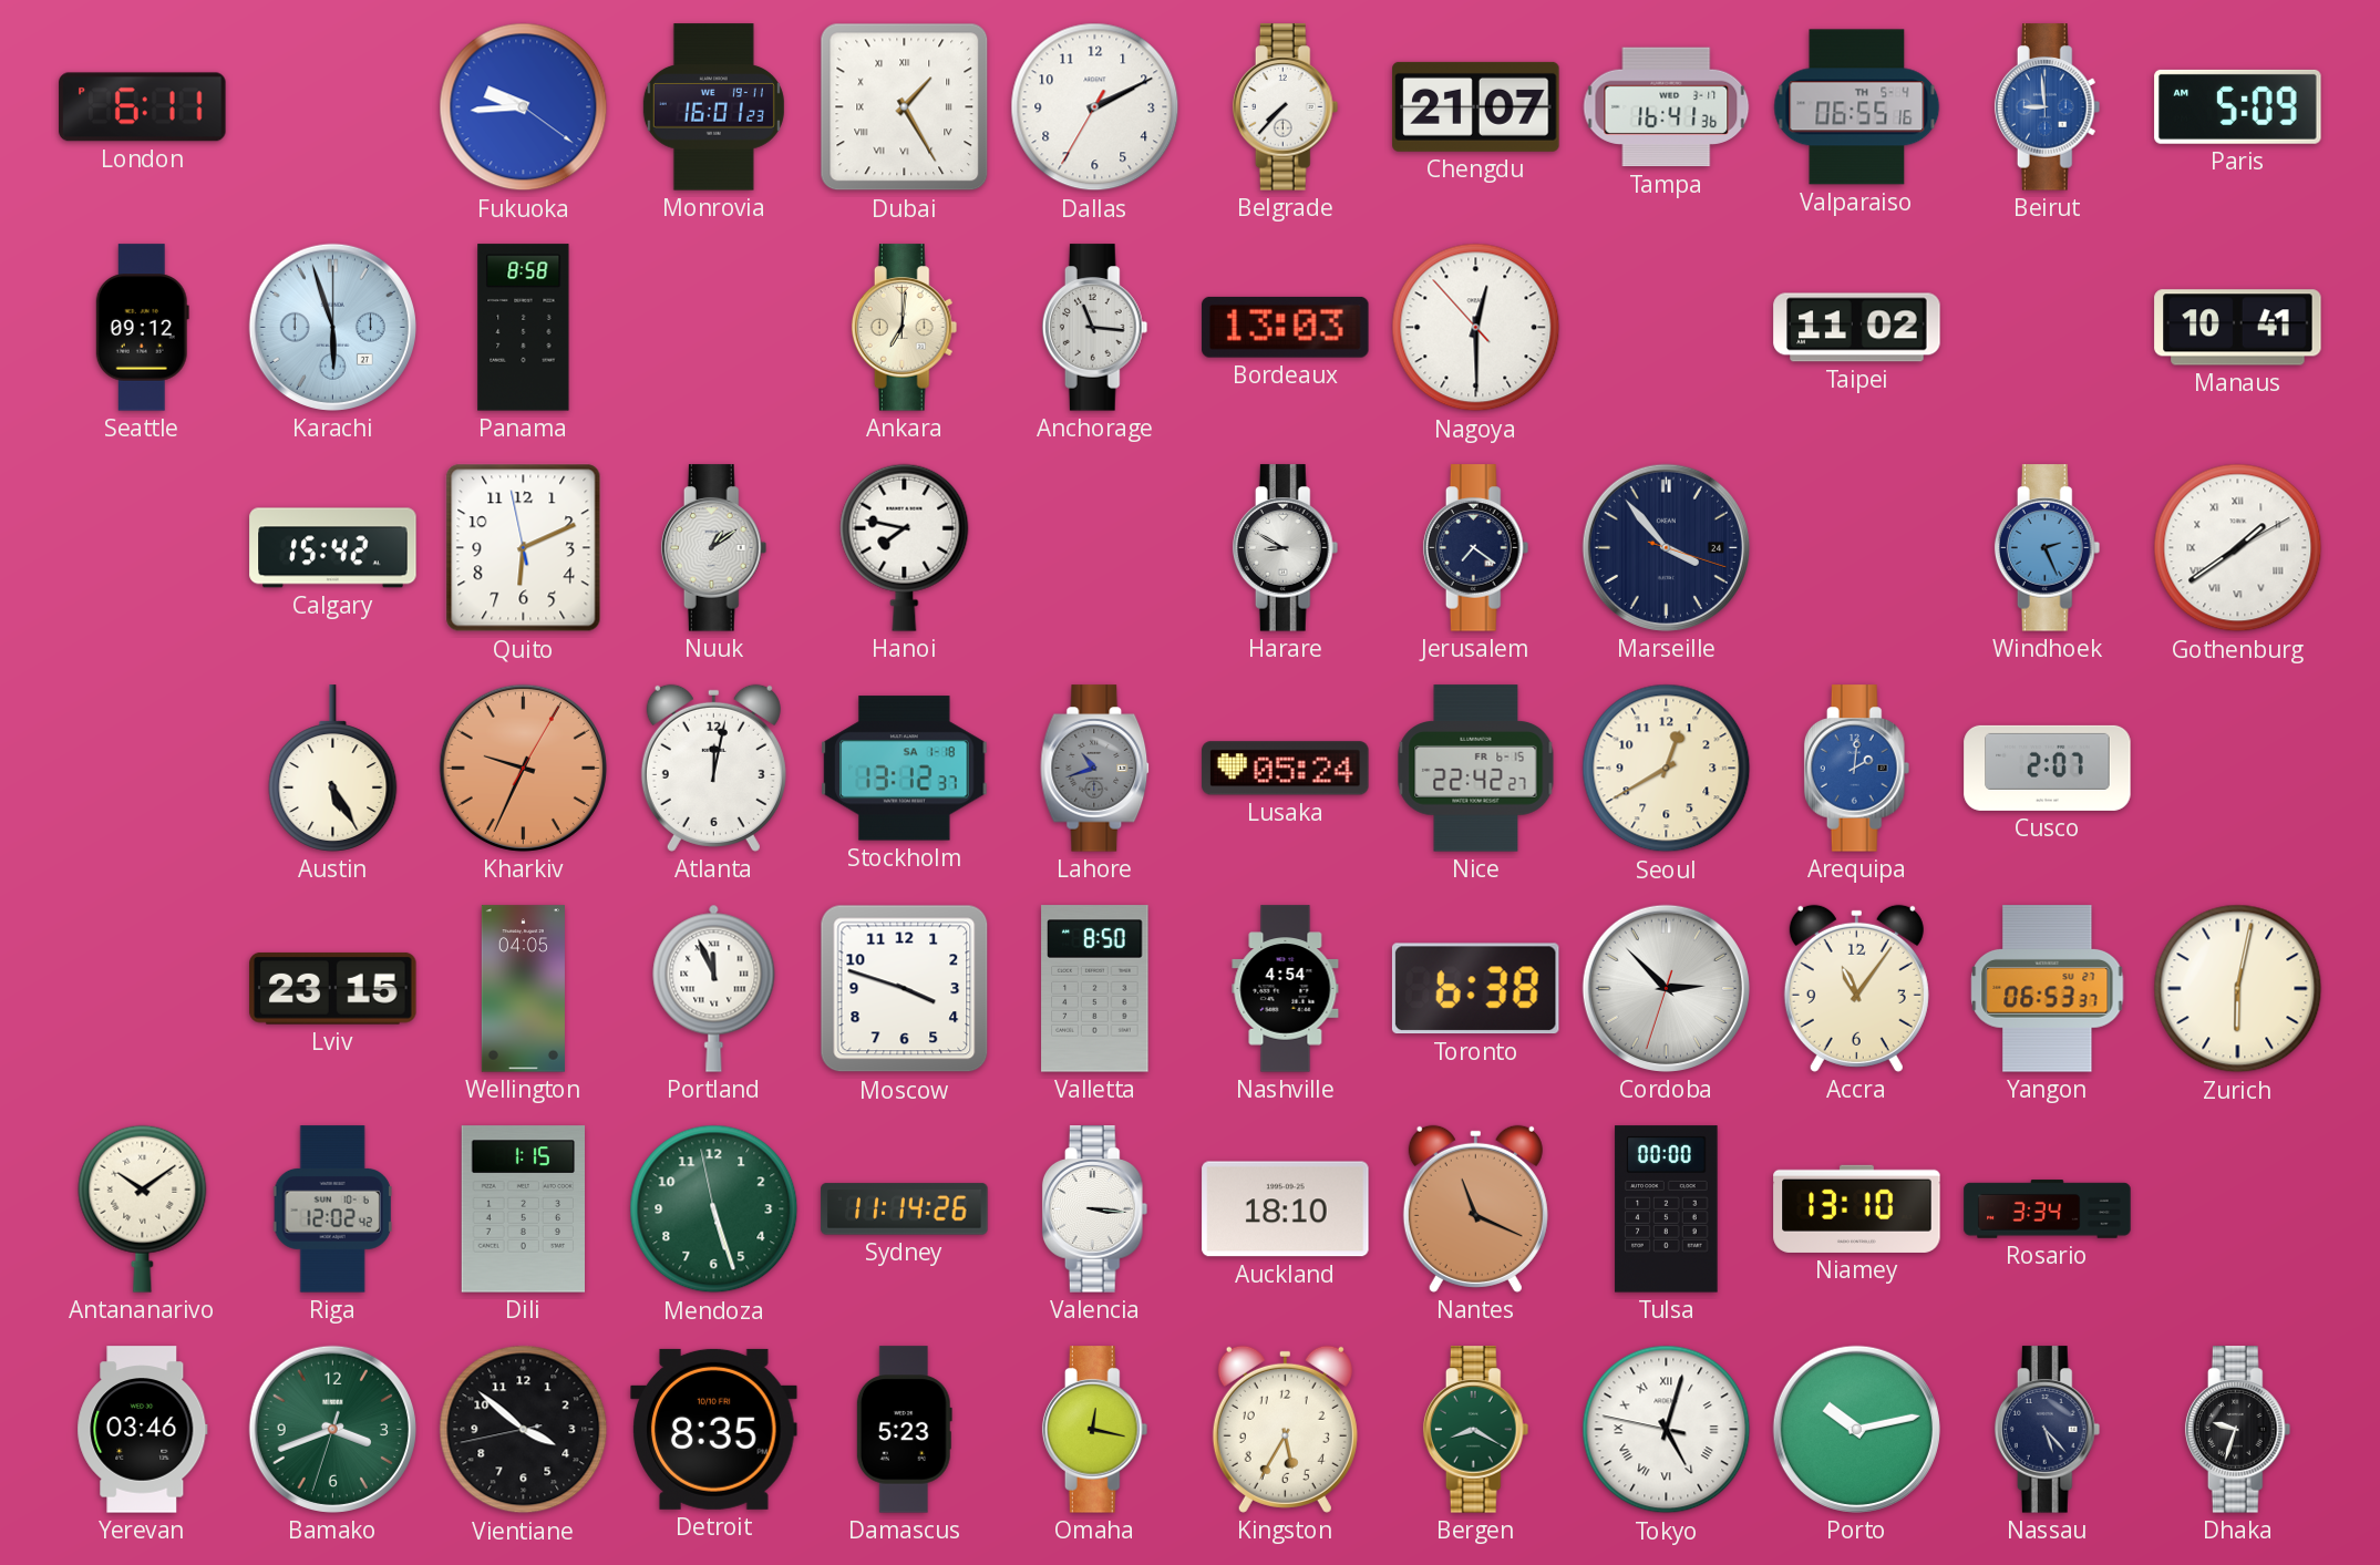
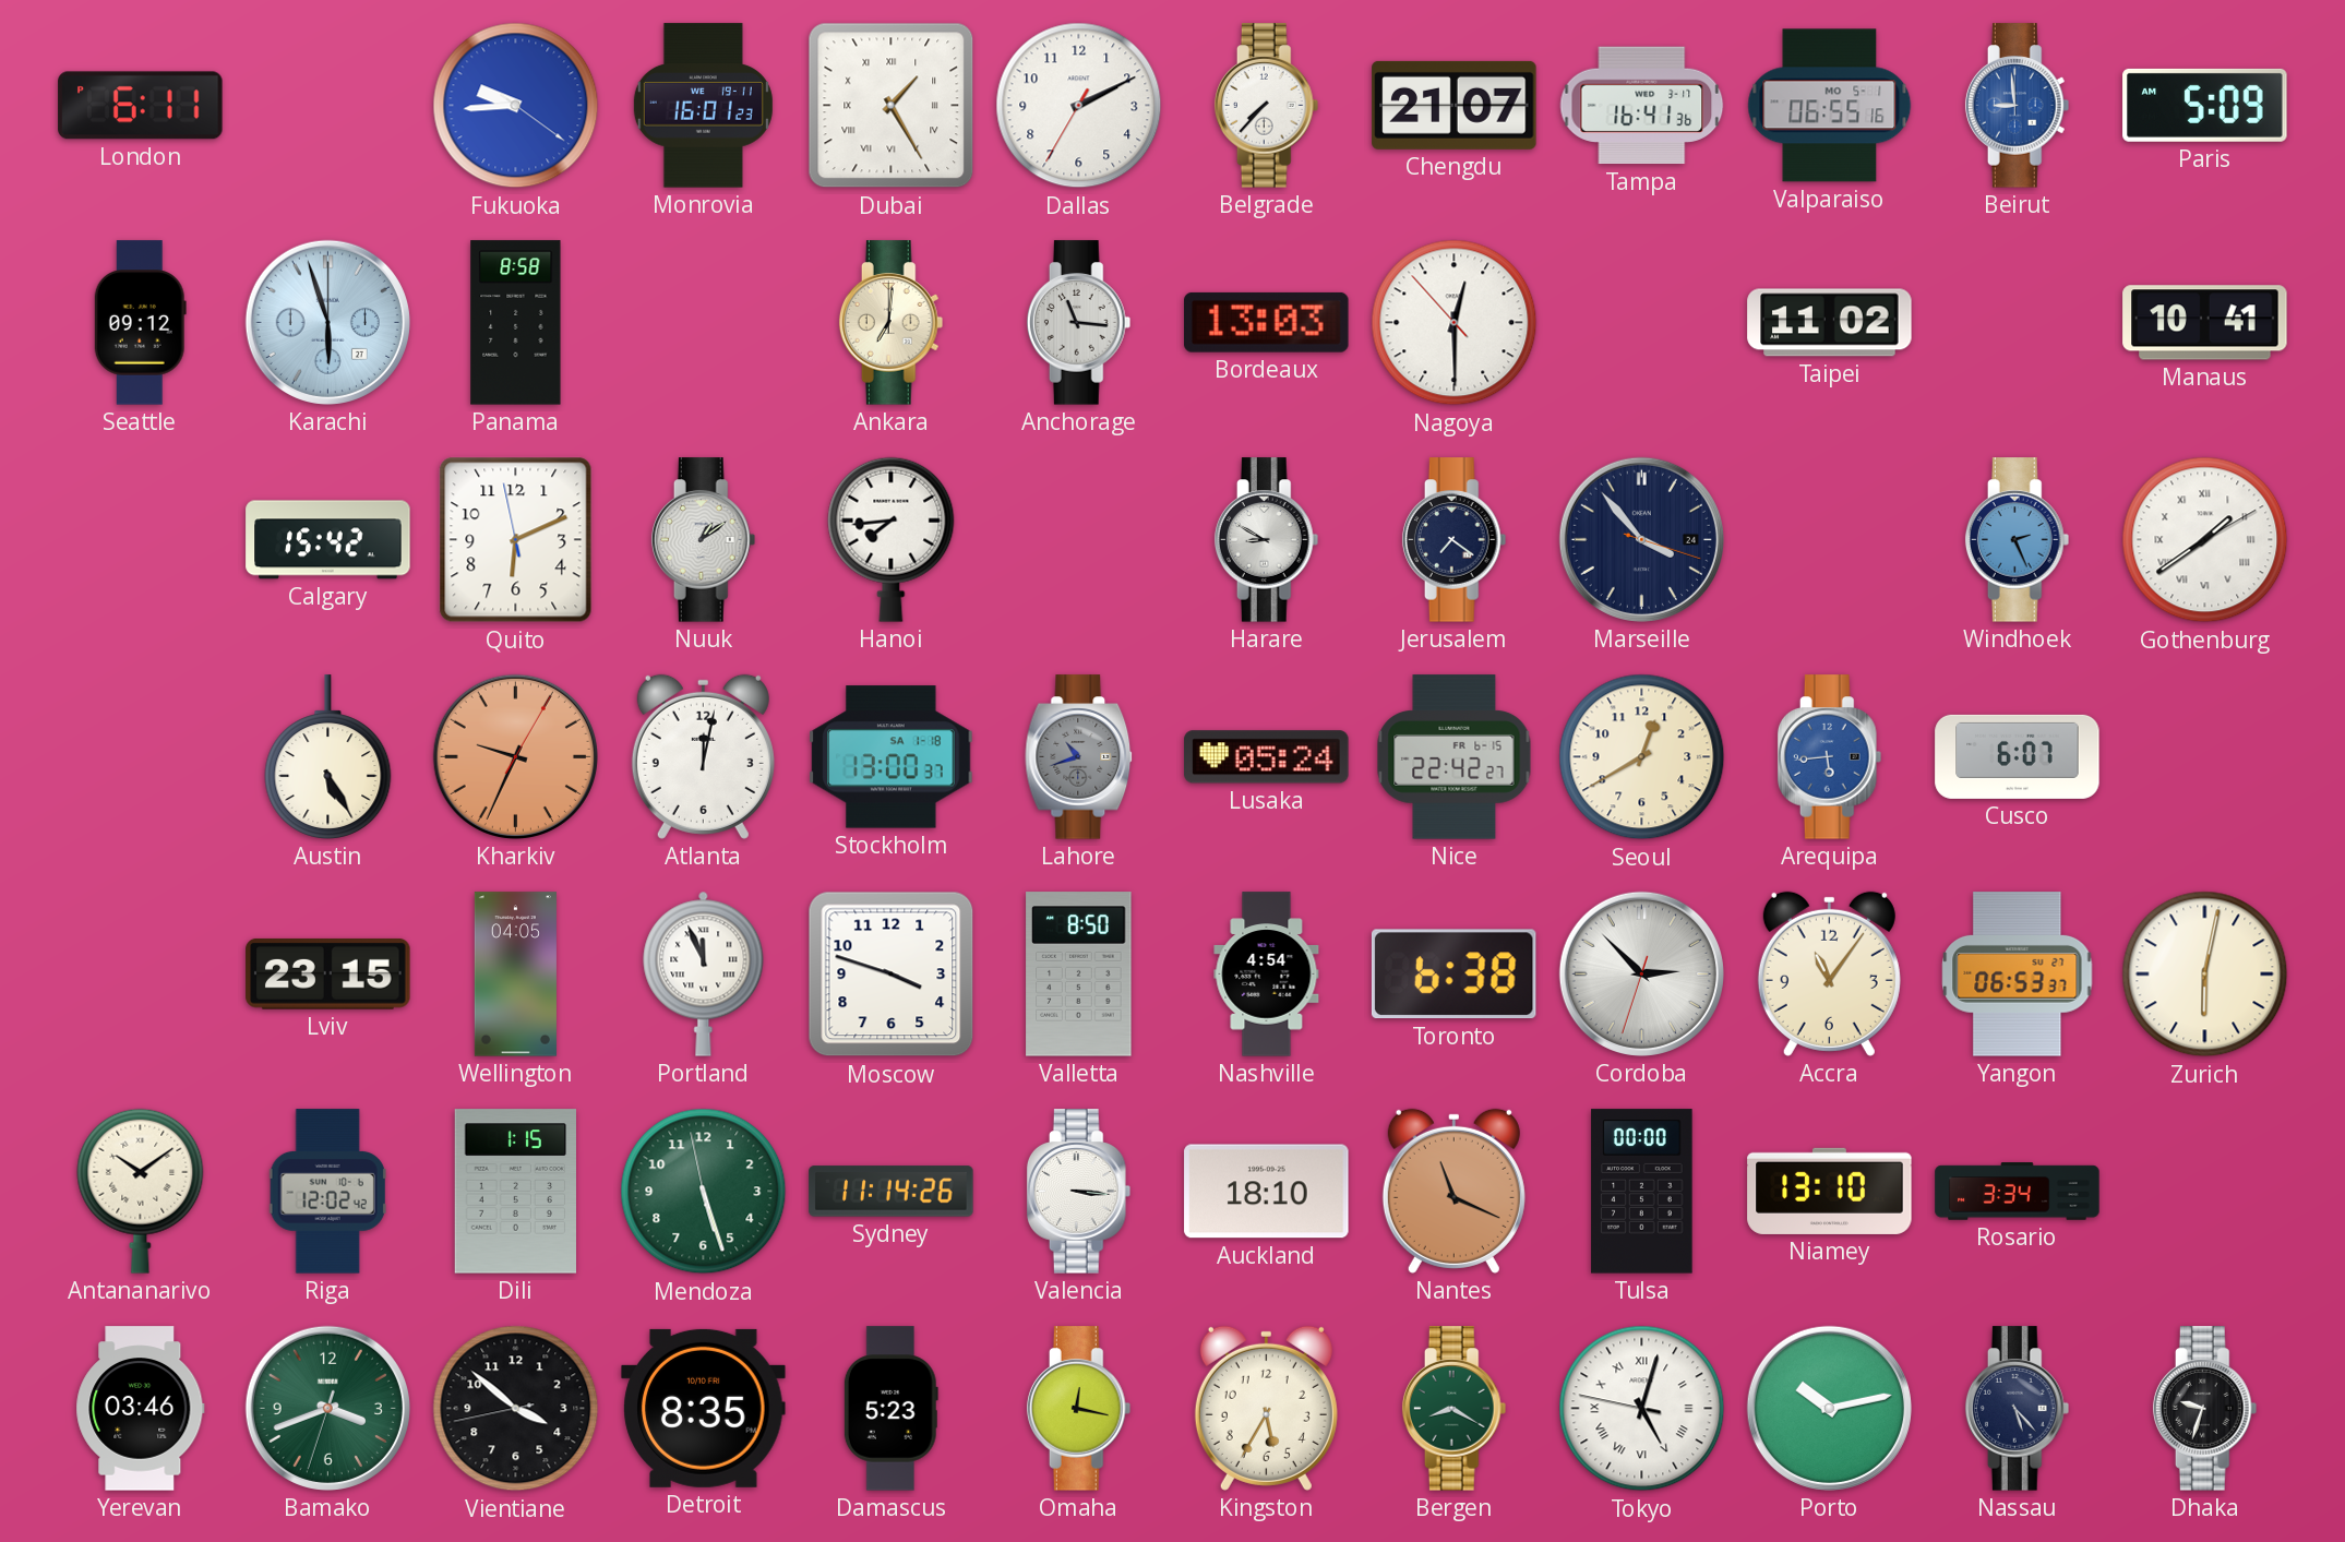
Valparaiso date: TH 5-4 -> MO 5-1
Hanoi: 7:47 -> 7:44
Stockholm: 13:12 -> 13:00
Arequipa: 2:01 -> 5:44
Cusco: 2:07 -> 6:07
